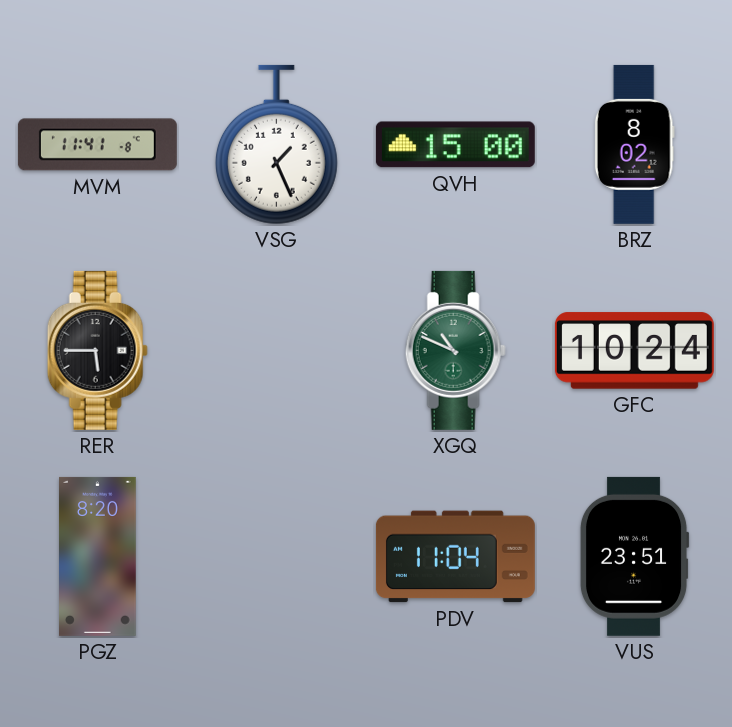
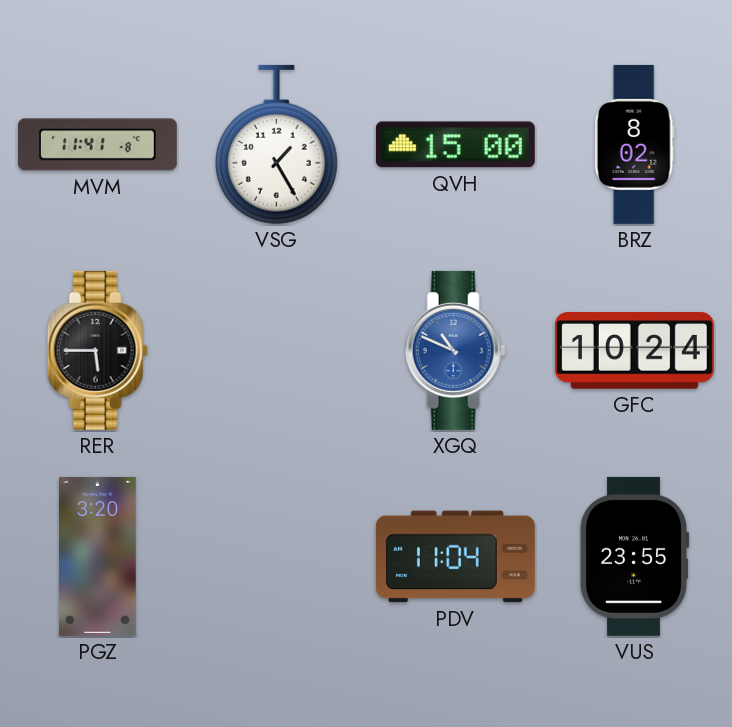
VSG: 1:26 -> 1:25
XGQ dial: green -> blue
PGZ: 8:20 -> 3:20
VUS: 23:51 -> 23:55
